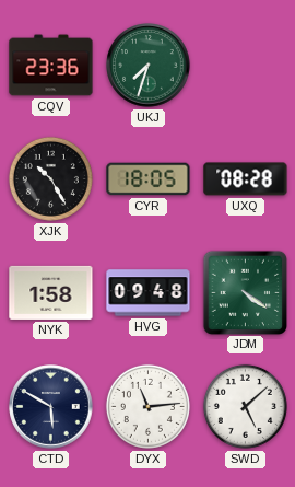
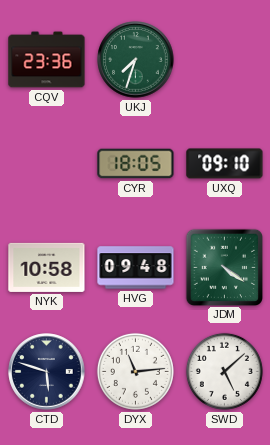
XJK: 10:25 -> none
UXQ: 08:28 -> 09:10
NYK: 1:58 -> 10:58
CTD: 5:50 -> 5:48
